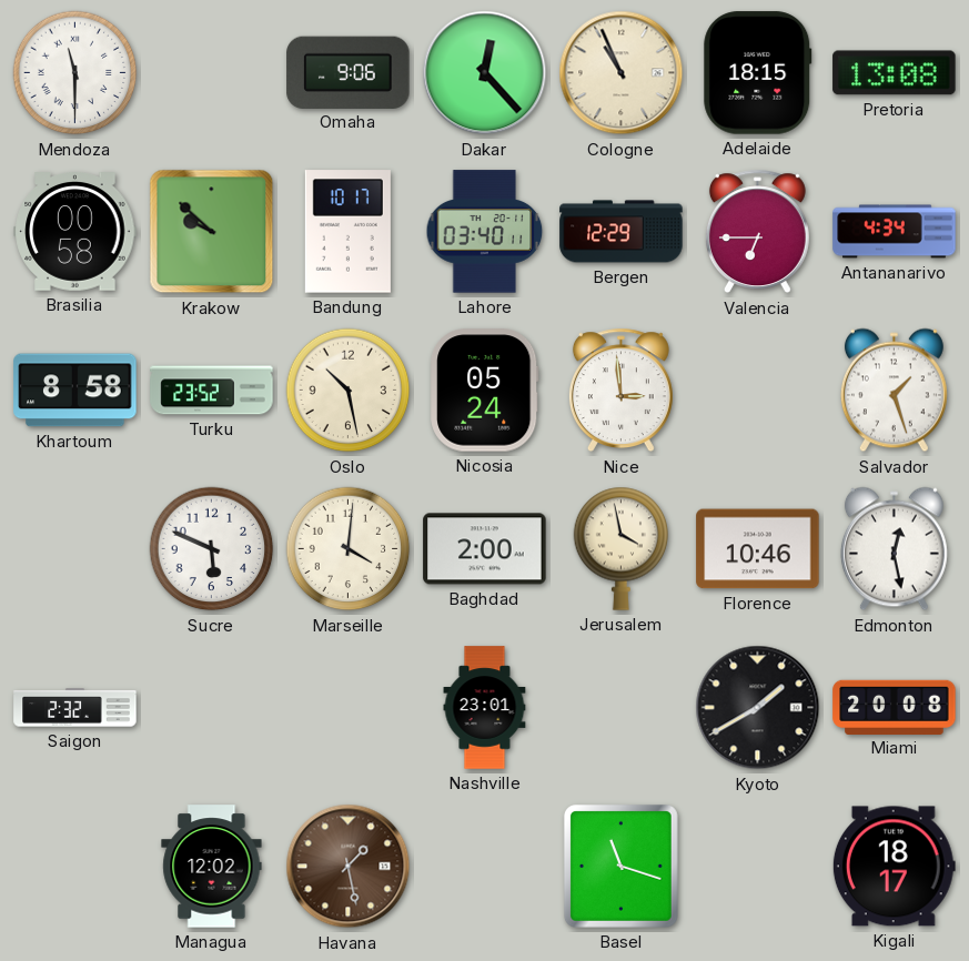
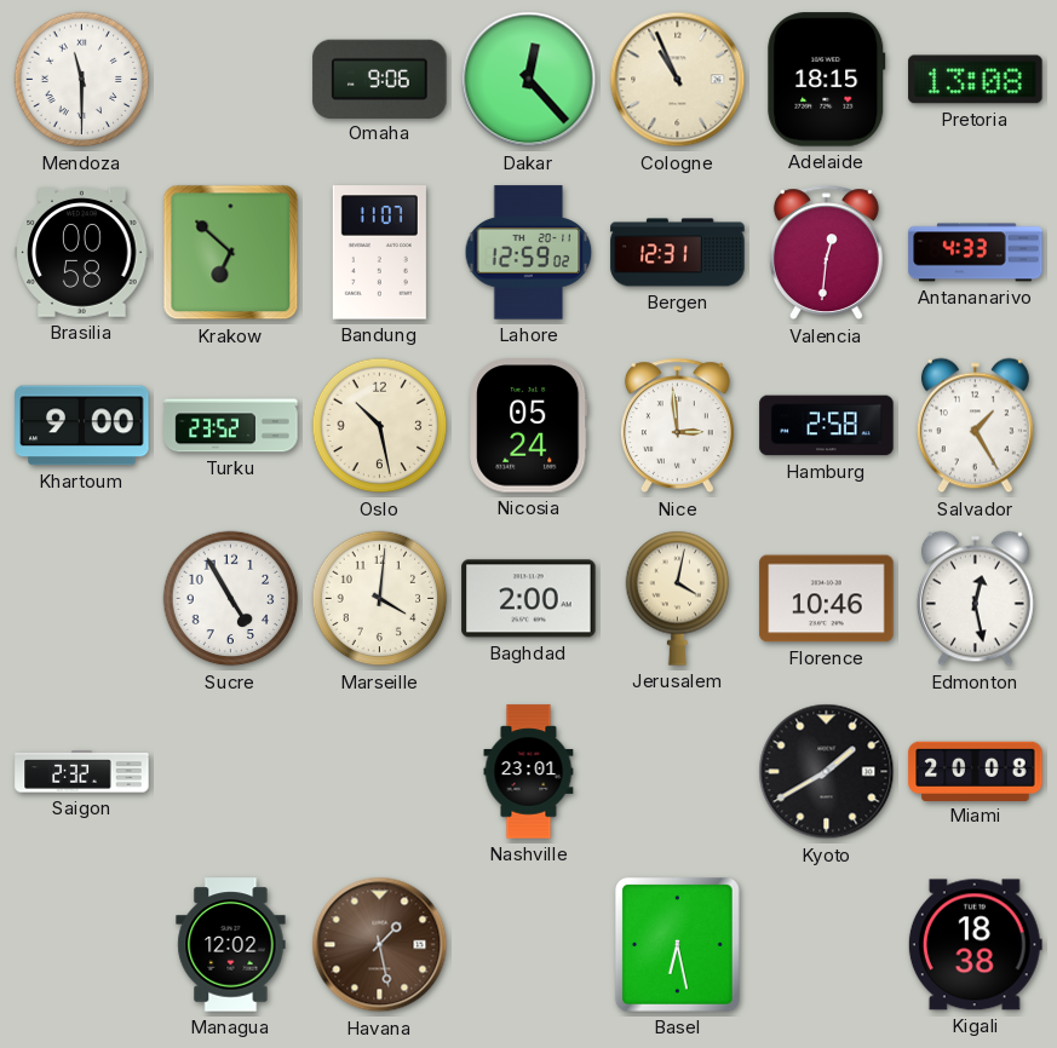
Krakow: 9:52 -> 6:52
Bandung: 10:17 -> 11:07
Lahore: 03:40 -> 12:59
Bergen: 12:29 -> 12:31
Valencia: 6:45 -> 12:31
Antananarivo: 4:34 -> 4:33
Khartoum: 8:58 -> 9:00
Hamburg: none -> 2:58
Salvador: 1:27 -> 1:25
Sucre: 5:49 -> 4:55
Jerusalem: 3:58 -> 4:02
Basel: 11:18 -> 6:28
Kigali: 18:17 -> 18:38
